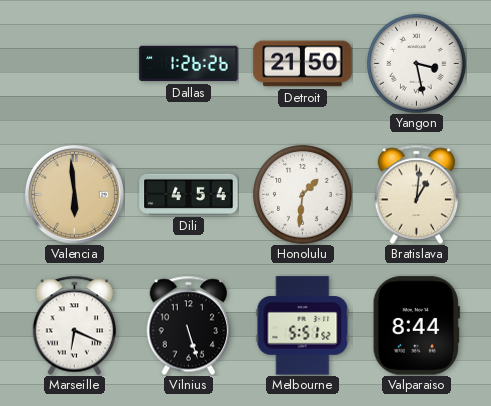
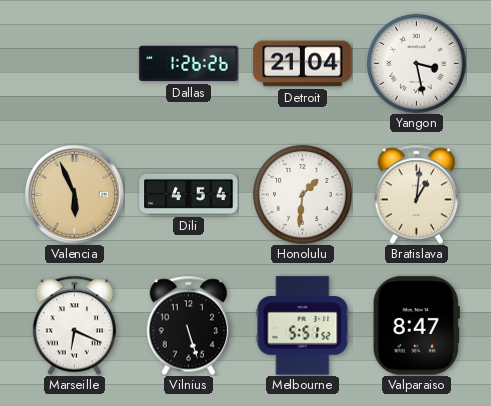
Detroit: 21:50 -> 21:04
Valencia: 5:59 -> 5:56
Valparaiso: 8:44 -> 8:47
